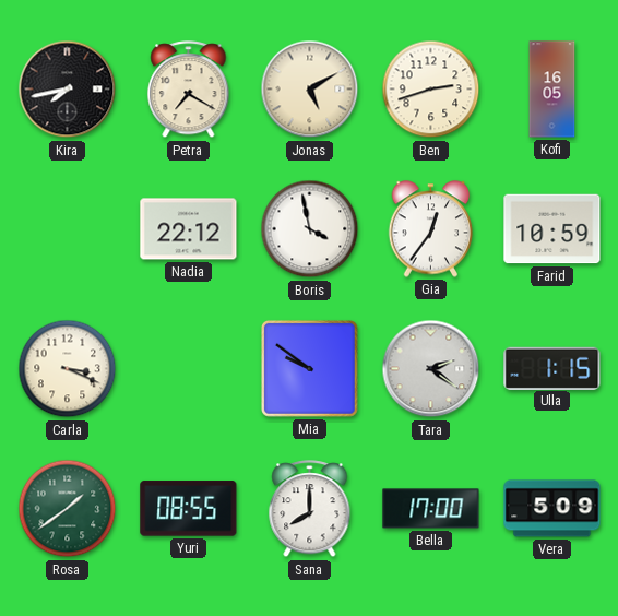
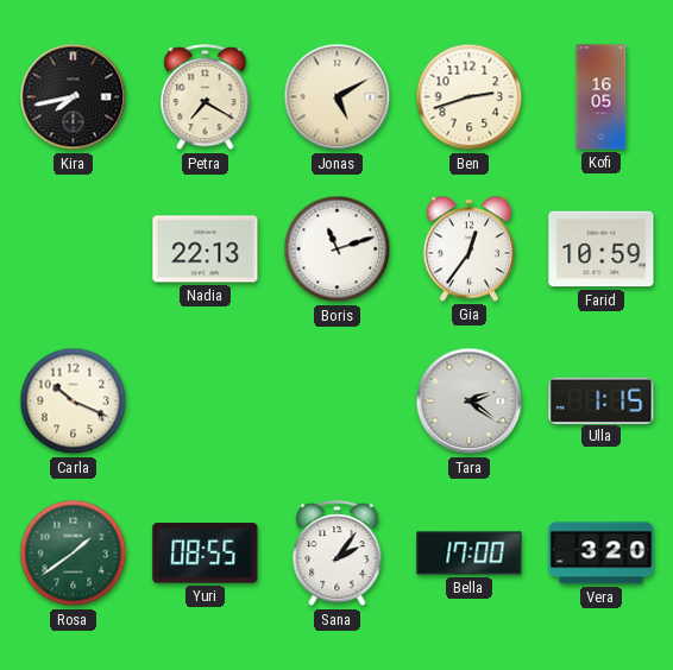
Nadia: 22:12 -> 22:13
Boris: 3:58 -> 11:12
Carla: 3:19 -> 10:19
Mia: 9:51 -> none
Sana: 8:00 -> 2:06
Vera: 5:09 -> 3:20
